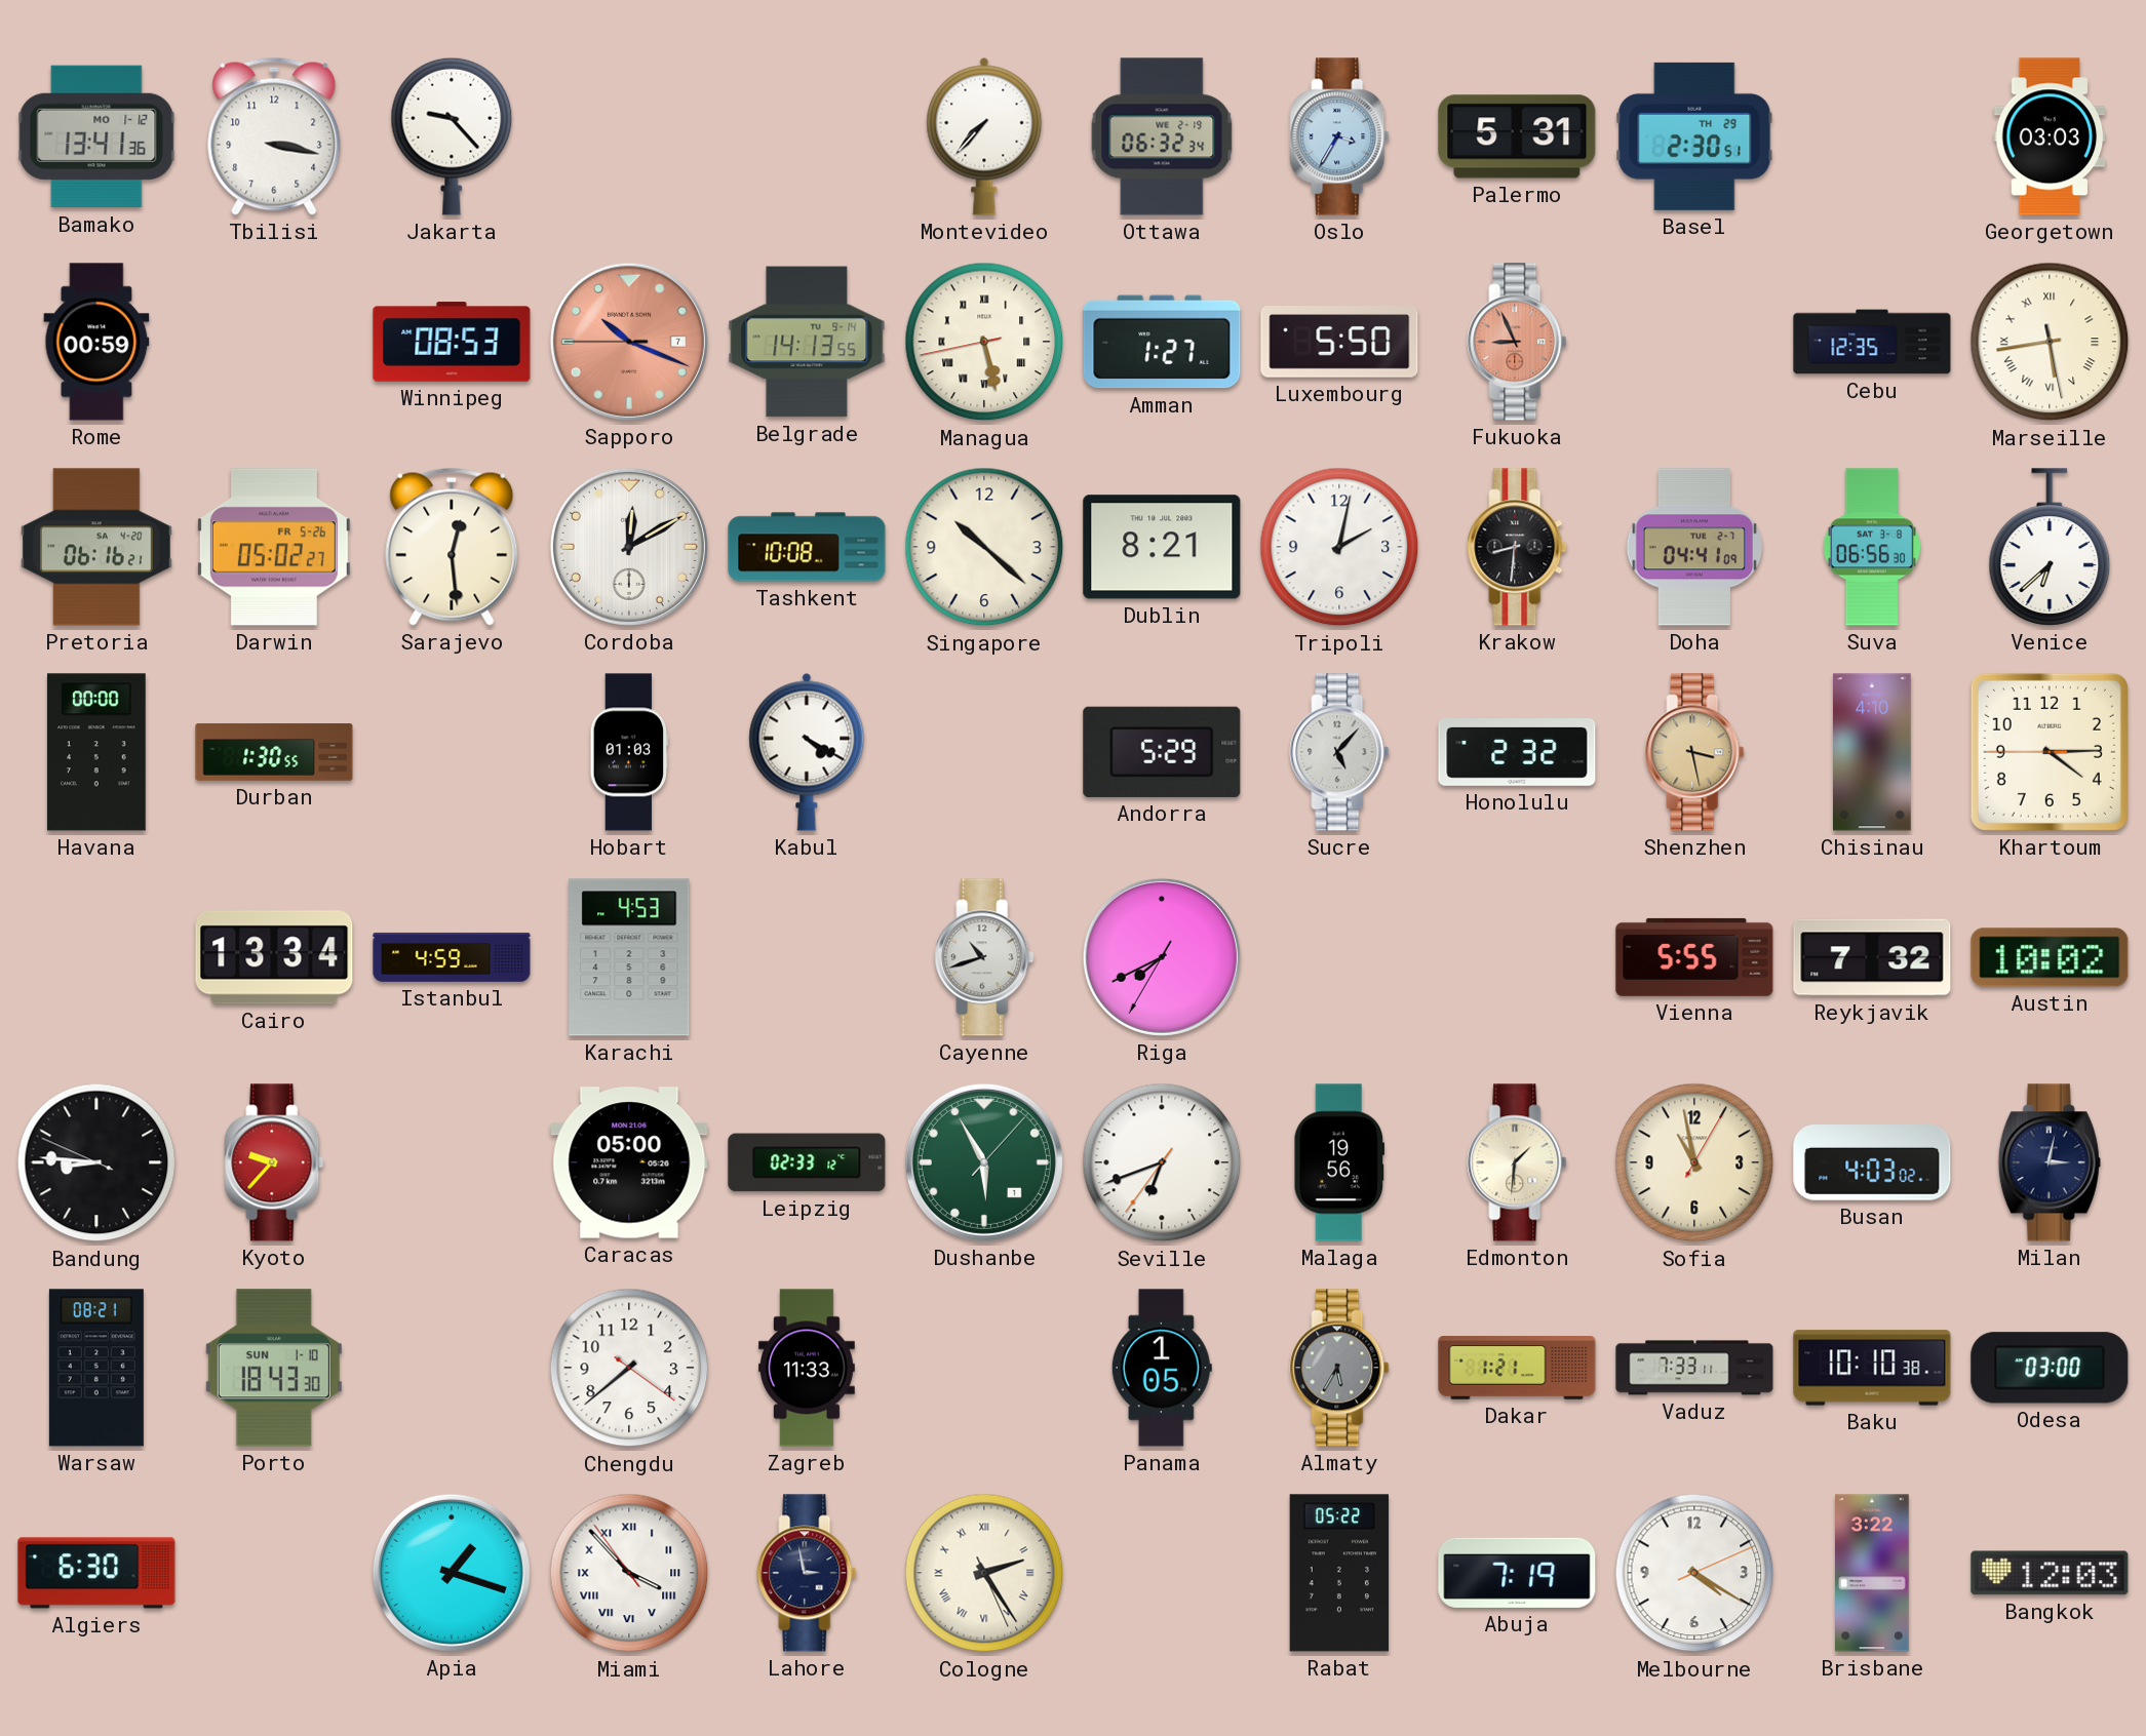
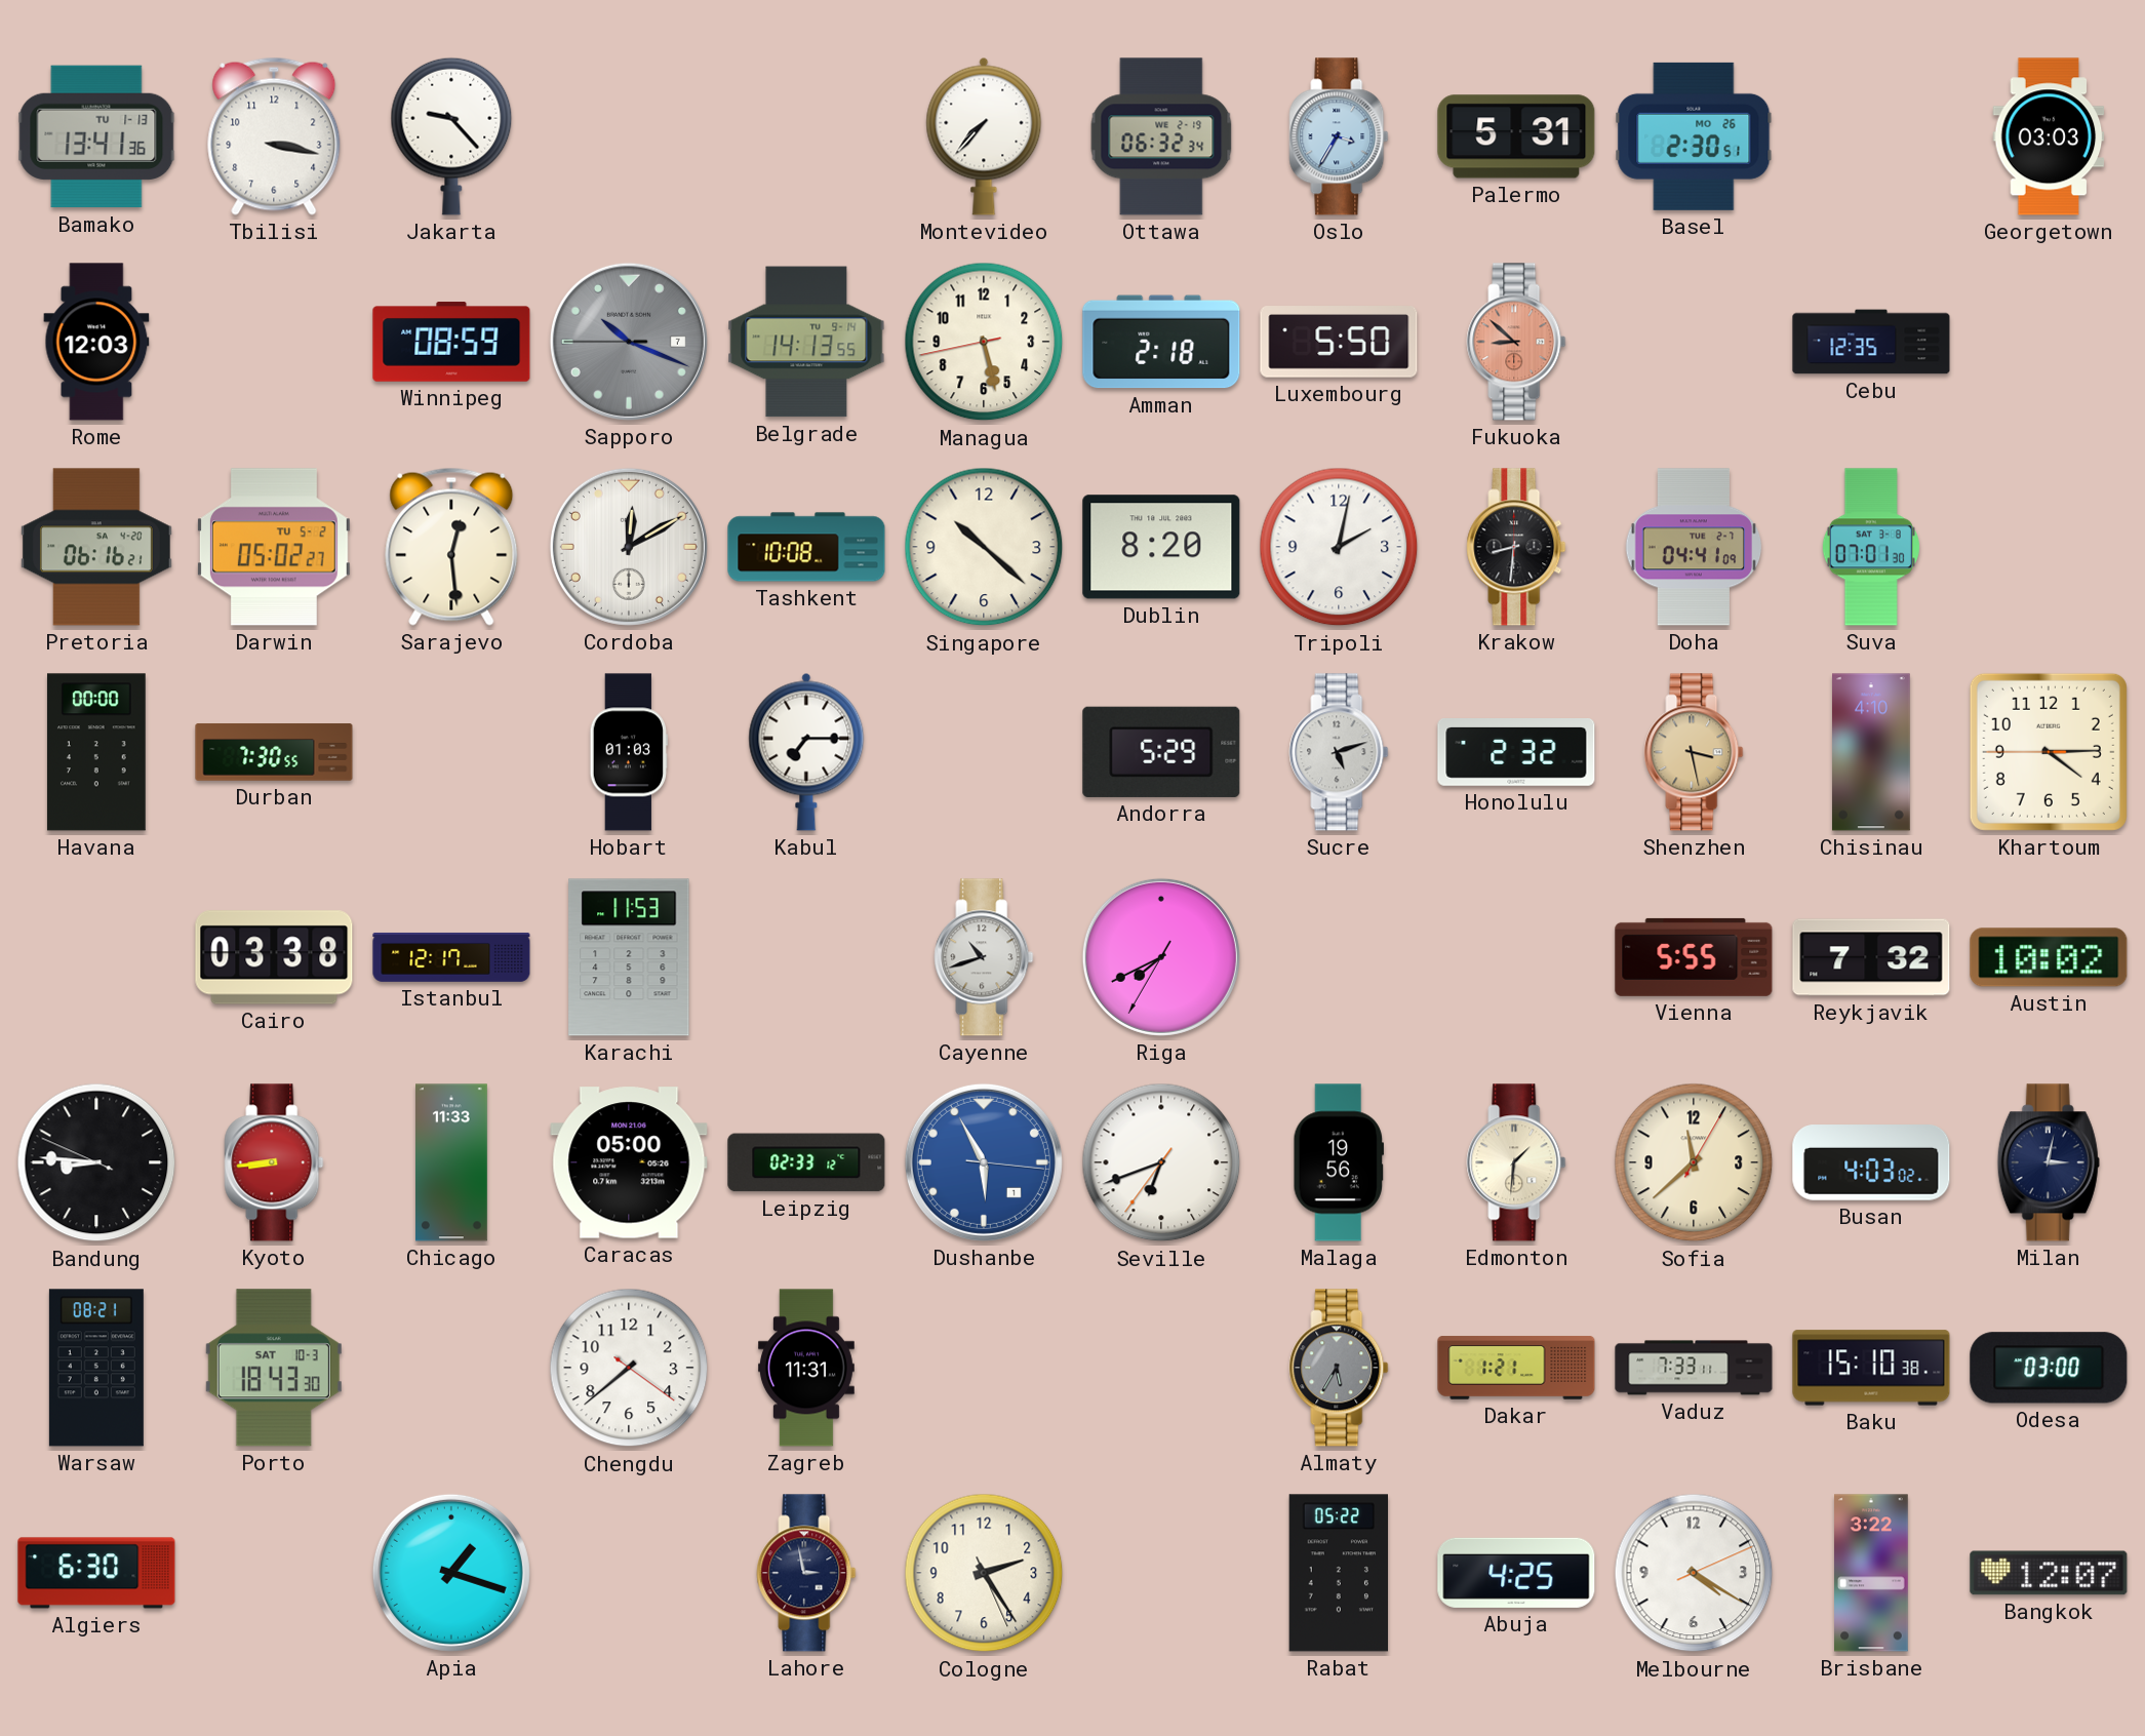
Bamako date: MO 1-12 -> TU 1-13
Basel date: TH 29 -> MO 26
Rome: 00:59 -> 12:03
Winnipeg: 08:53 -> 08:59
Sapporo dial: salmon -> grey
Managua numerals: Roman -> Arabic
Amman: 1:27 -> 2:18
Fukuoka: 8:56 -> 8:52
Marseille: 5:43 -> none
Darwin date: FR 5-26 -> TU 5-2
Dublin: 8:21 -> 8:20
Suva: 06:56 -> 07:01
Venice: 6:38 -> none
Durban: 1:30 -> 7:30
Kabul: 4:20 -> 7:15
Sucre: 5:07 -> 5:12
Cairo: 13:34 -> 03:38
Istanbul: 4:59 -> 12:17
Karachi: 4:53 -> 11:53
Kyoto: 9:37 -> 8:44
Chicago: none -> 11:33
Dushanbe: 5:55:07 -> 5:55:16
Dushanbe dial: green -> blue
Sofia: 10:58 -> 11:38
Porto date: SUN 1-10 -> SAT 10-3
Zagreb: 11:33 -> 11:31
Panama: 1:05 -> none
Baku: 10:10 -> 15:10
Miami: 3:52 -> none
Cologne numerals: Roman -> Arabic
Abuja: 7:19 -> 4:25
Bangkok: 12:03 -> 12:07
